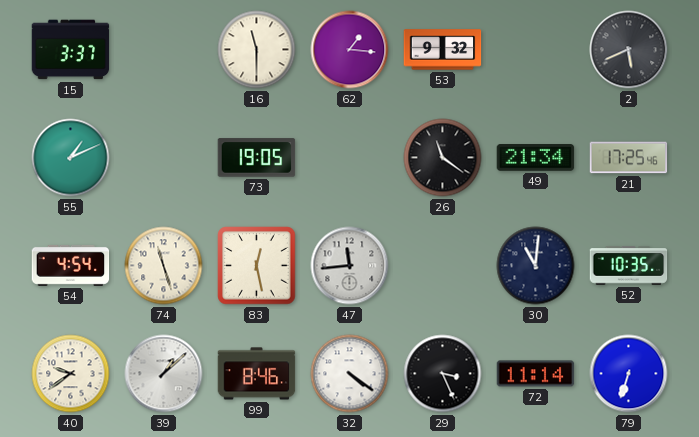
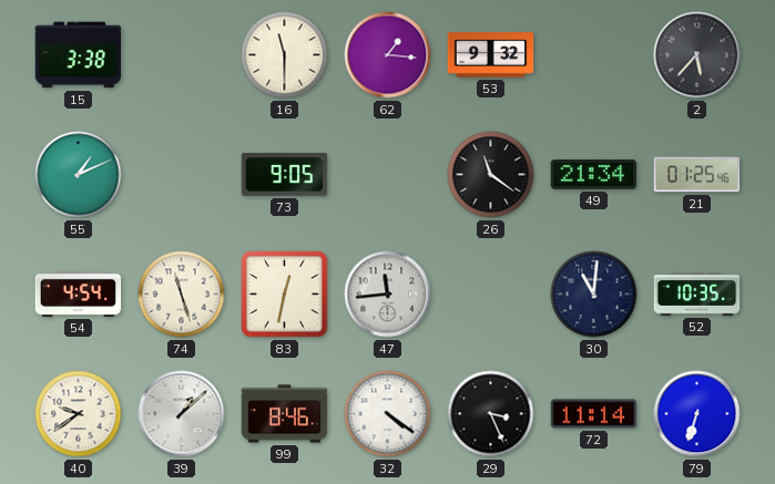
15: 3:37 -> 3:38
2: 5:41 -> 5:37
73: 19:05 -> 9:05
21: 17:25 -> 01:25
83: 12:28 -> 12:32
